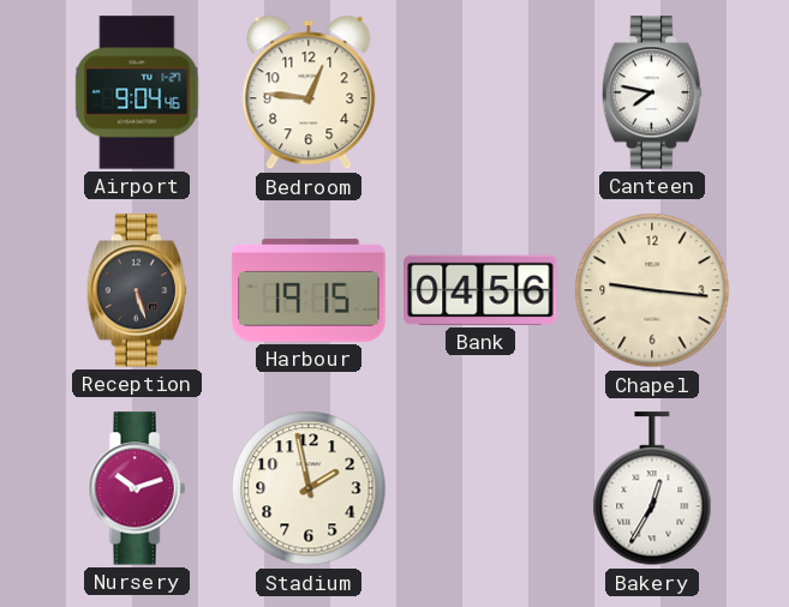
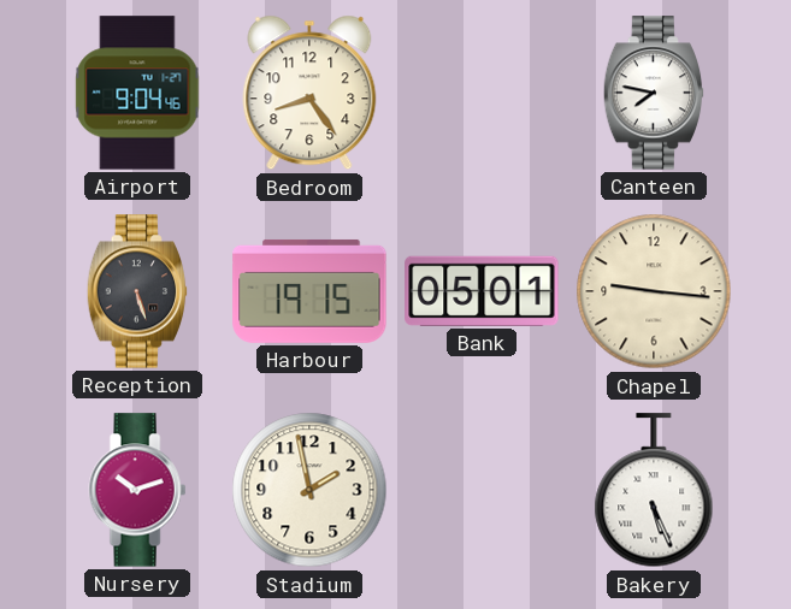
Bedroom: 12:46 -> 8:24
Bank: 04:56 -> 05:01
Bakery: 12:35 -> 5:26
